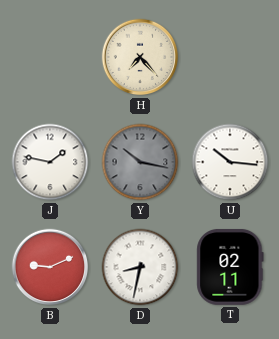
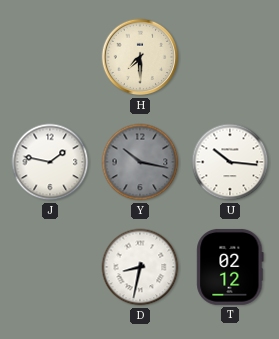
H: 7:23 -> 7:30
B: 9:11 -> none
T: 02:11 -> 02:12
